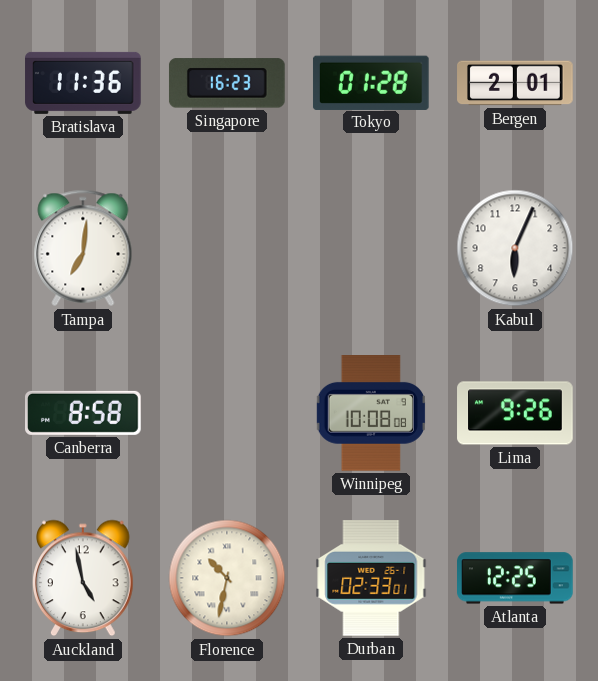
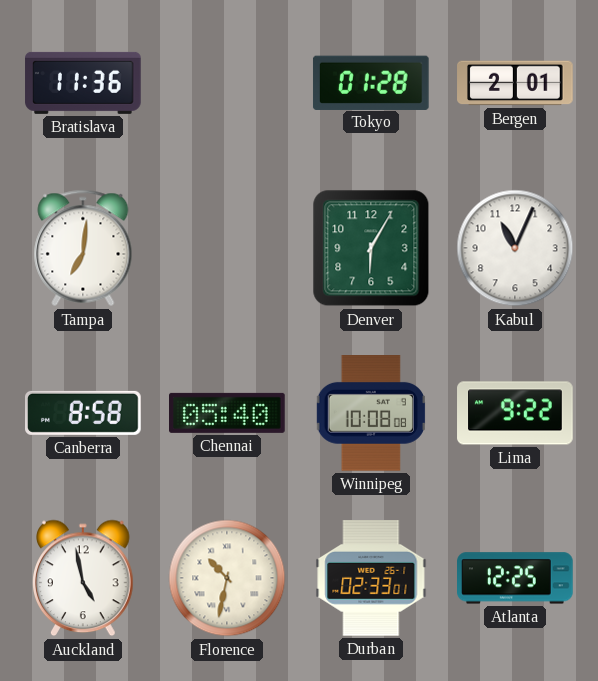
Singapore: 16:23 -> none
Denver: none -> 6:05
Kabul: 6:04 -> 11:04
Chennai: none -> 05:40
Lima: 9:26 -> 9:22
